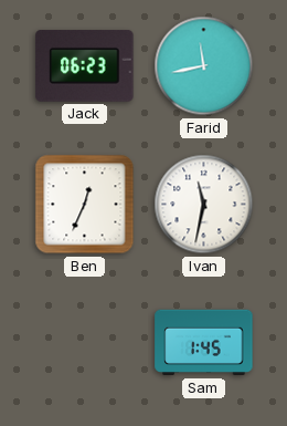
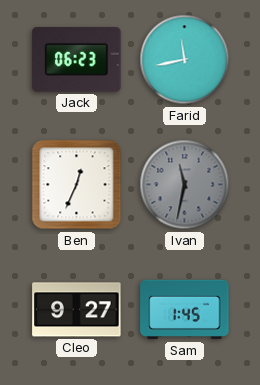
Ivan dial: white -> grey
Cleo: none -> 9:27
